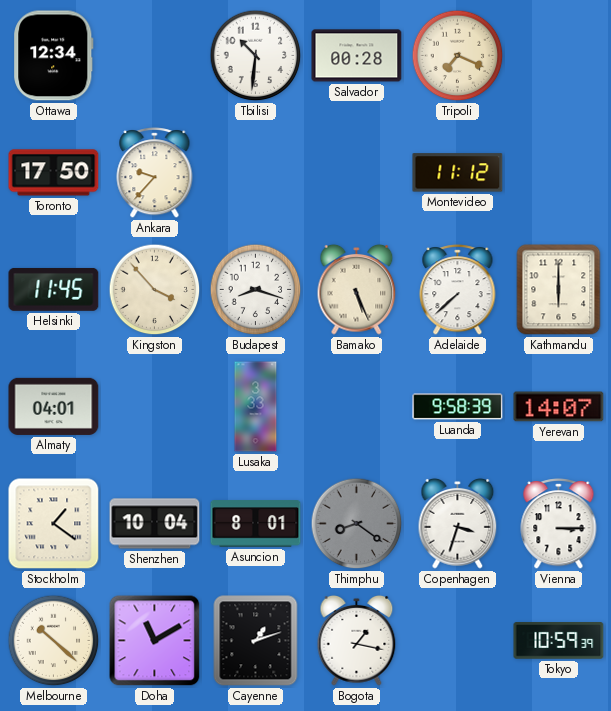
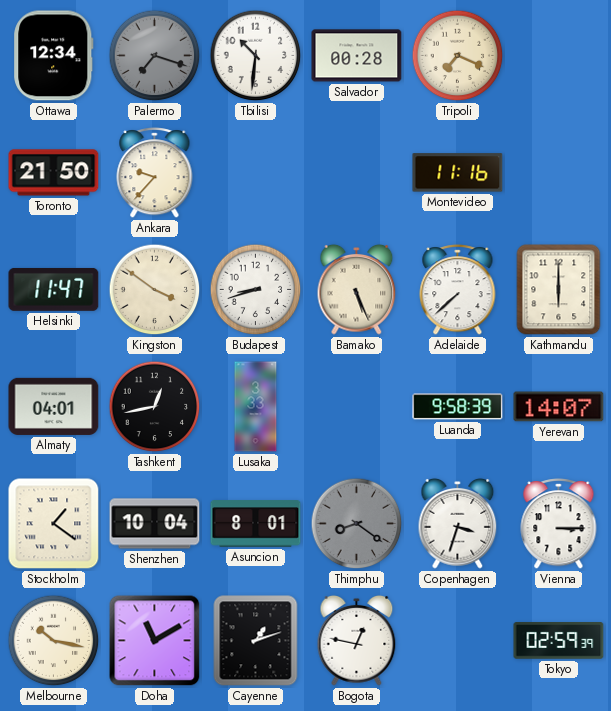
Palermo: none -> 7:18
Toronto: 17:50 -> 21:50
Montevideo: 11:12 -> 11:16
Helsinki: 11:45 -> 11:47
Kingston: 3:53 -> 3:51
Budapest: 8:18 -> 8:42
Tashkent: none -> 12:43
Melbourne: 10:22 -> 10:17
Bogota: 1:17 -> 12:47
Tokyo: 10:59 -> 02:59
